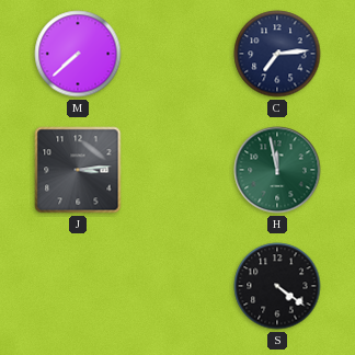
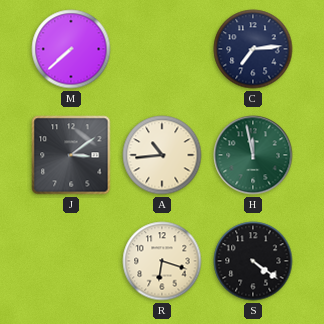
J: 3:14 -> 3:09
A: none -> 10:44
R: none -> 6:18
